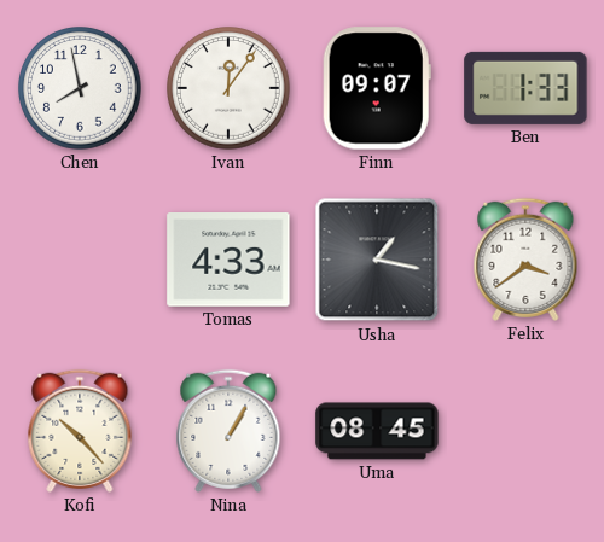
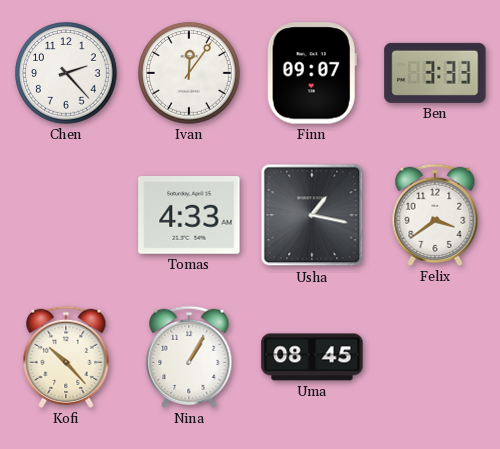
Chen: 7:58 -> 2:23
Ben: 1:33 -> 3:33
